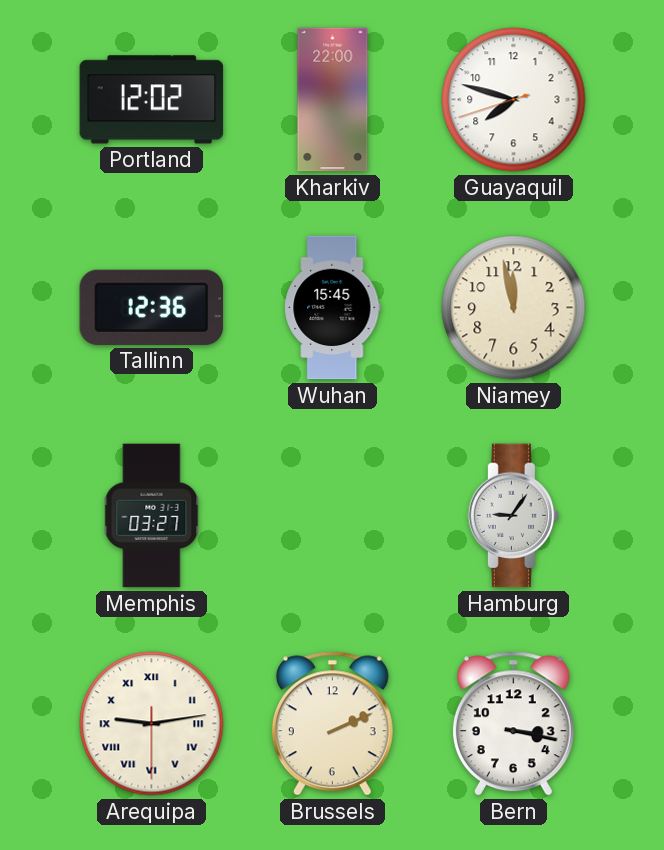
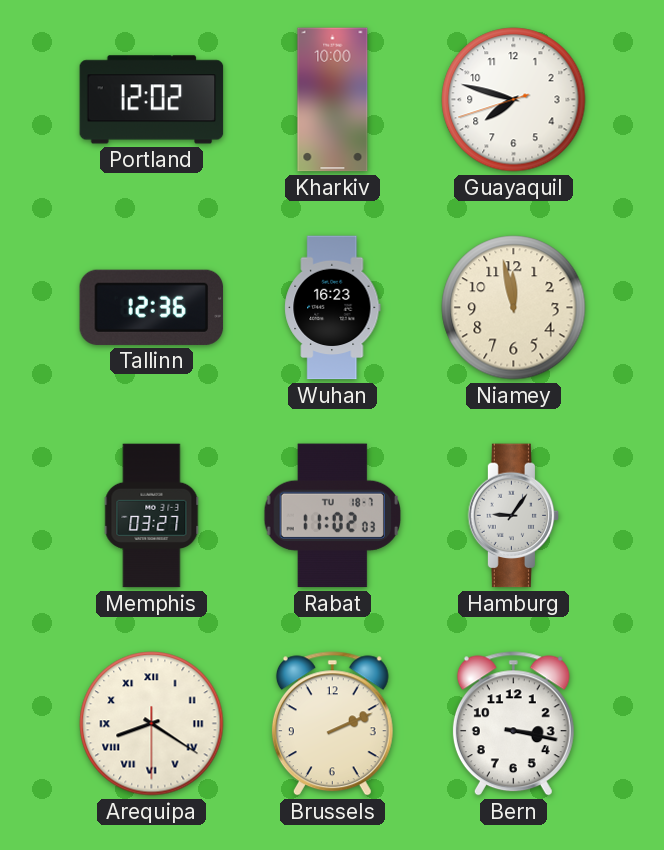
Kharkiv: 22:00 -> 10:00
Wuhan: 15:45 -> 16:23
Rabat: none -> 11:02
Arequipa: 9:13 -> 8:20
